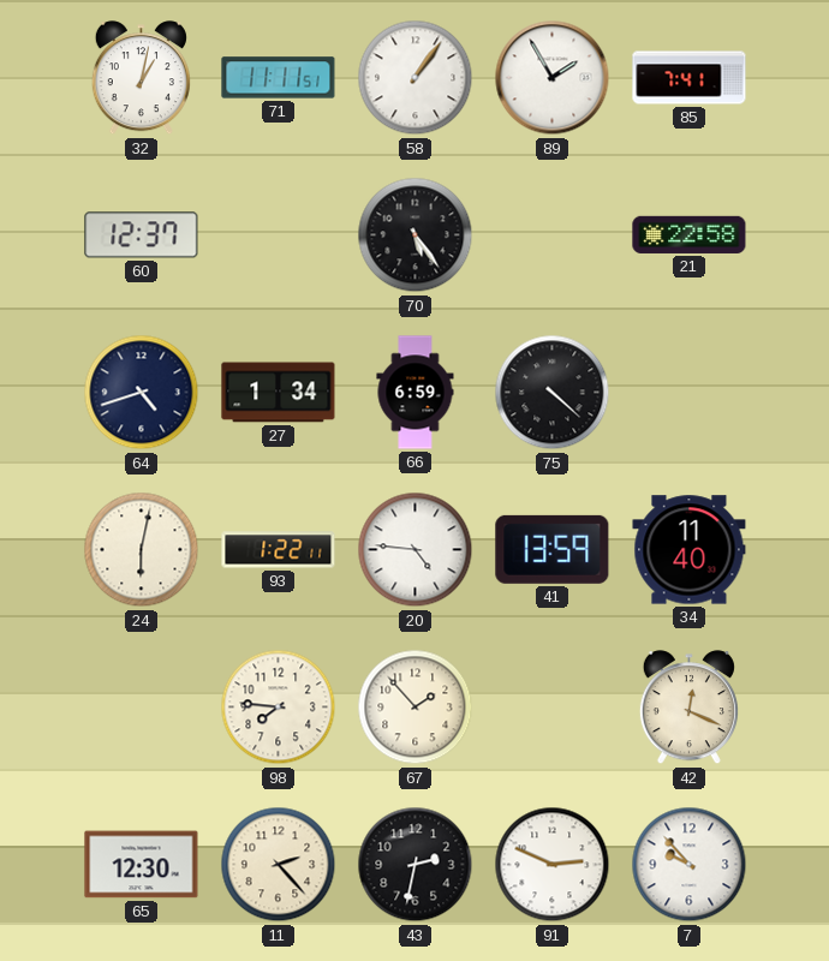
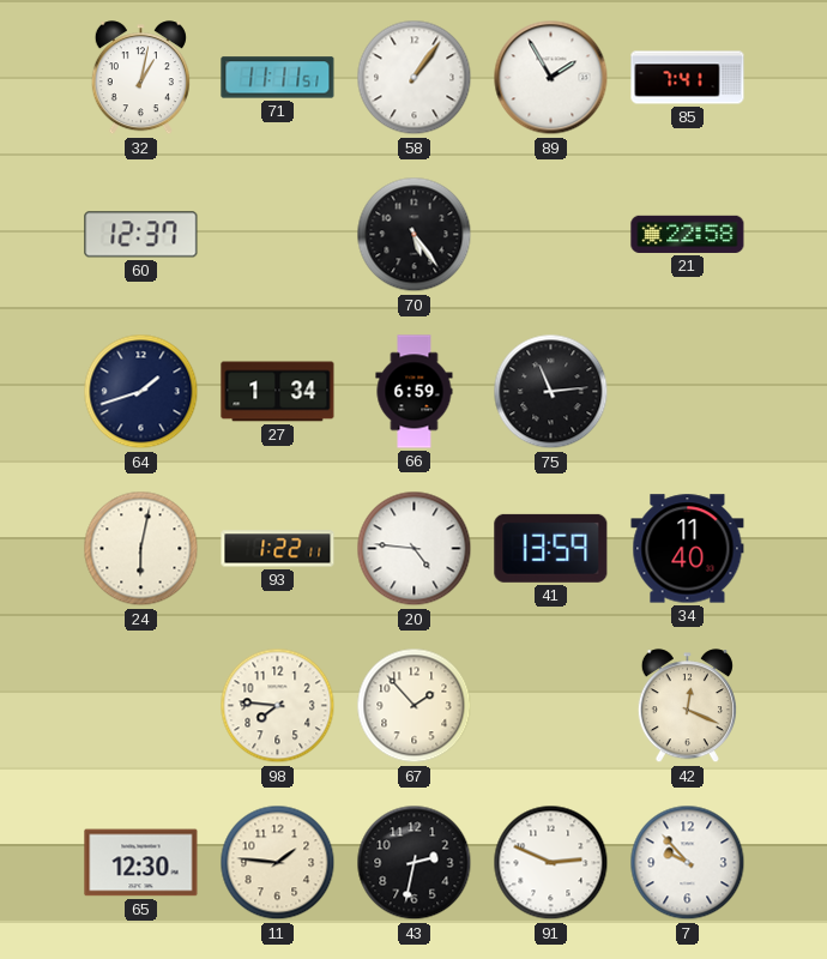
64: 4:42 -> 1:42
75: 4:22 -> 11:14
11: 2:23 -> 1:46
